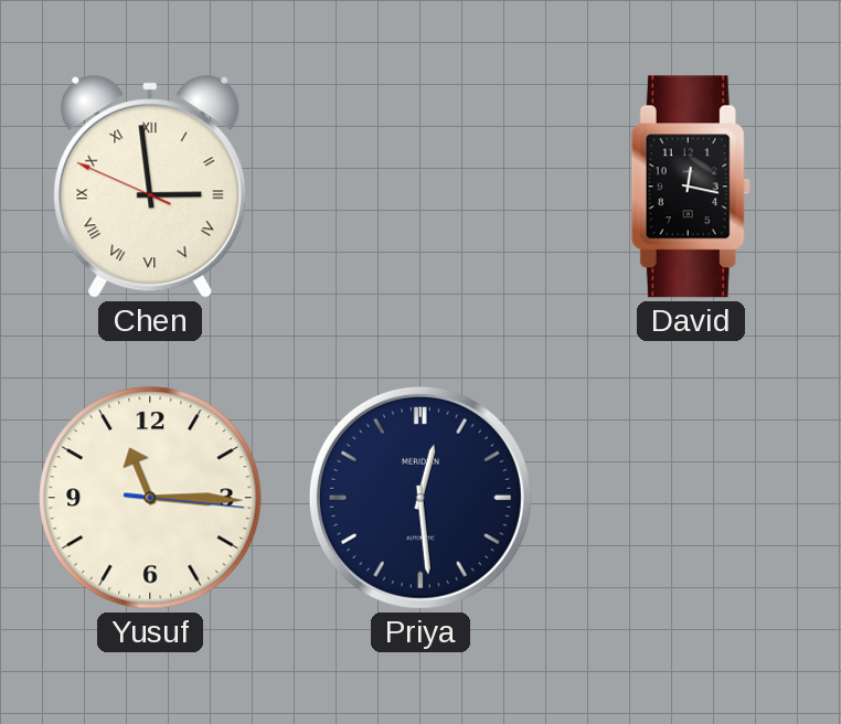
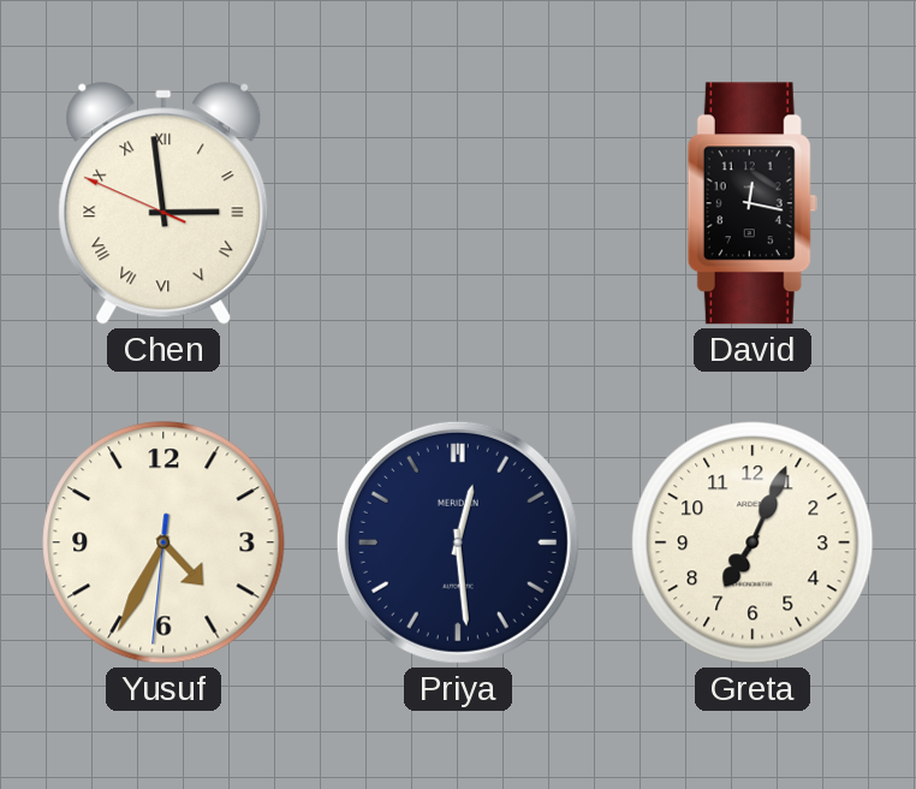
Yusuf: 11:15 -> 4:34
Greta: none -> 7:04
